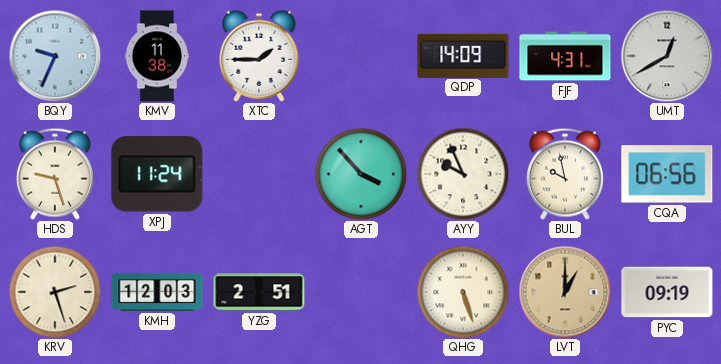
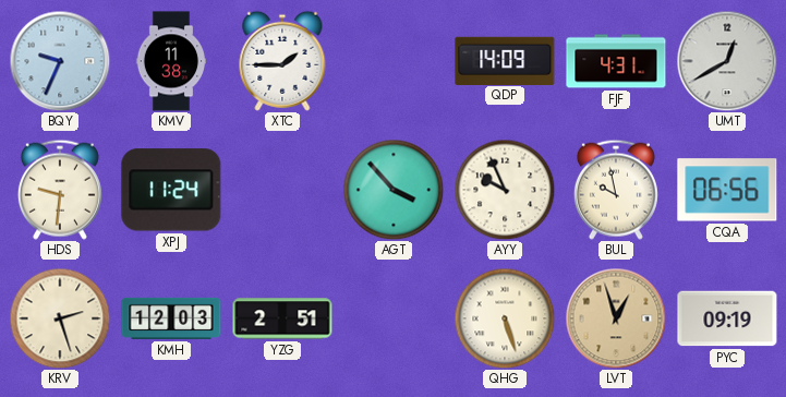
HDS: 9:27 -> 9:31
LVT: 1:00 -> 12:57
